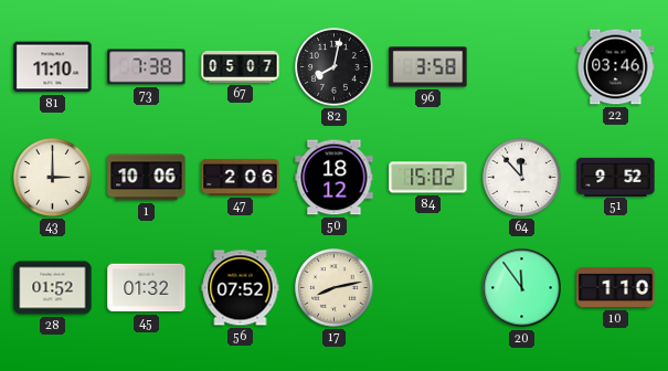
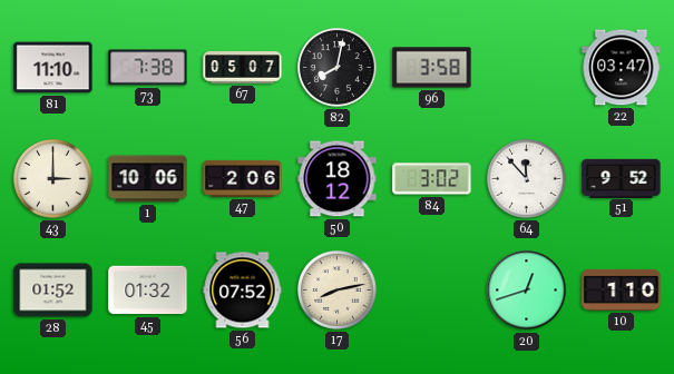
22: 03:46 -> 03:47
84: 15:02 -> 3:02
20: 11:54 -> 12:42
